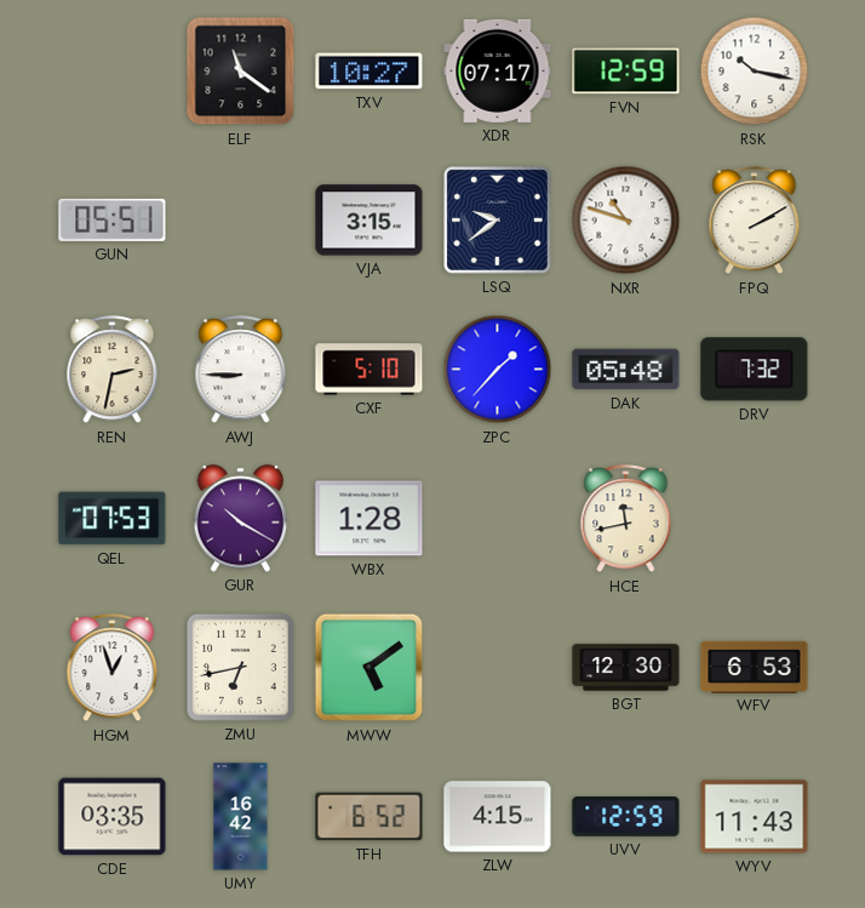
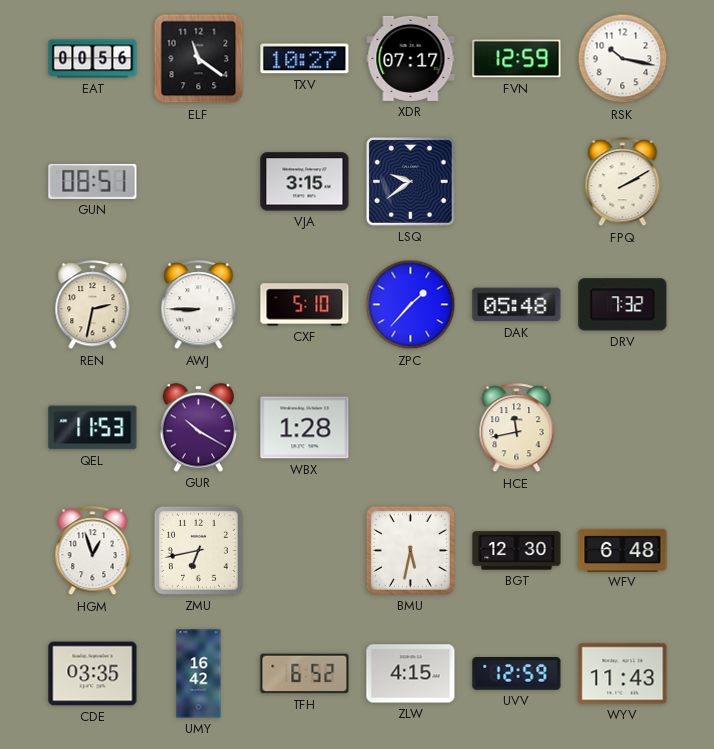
EAT: none -> 00:56
GUN: 05:51 -> 08:51
NXR: 10:48 -> none
QEL: 07:53 -> 11:53
MWW: 5:09 -> none
BMU: none -> 5:32
WFV: 6:53 -> 6:48
